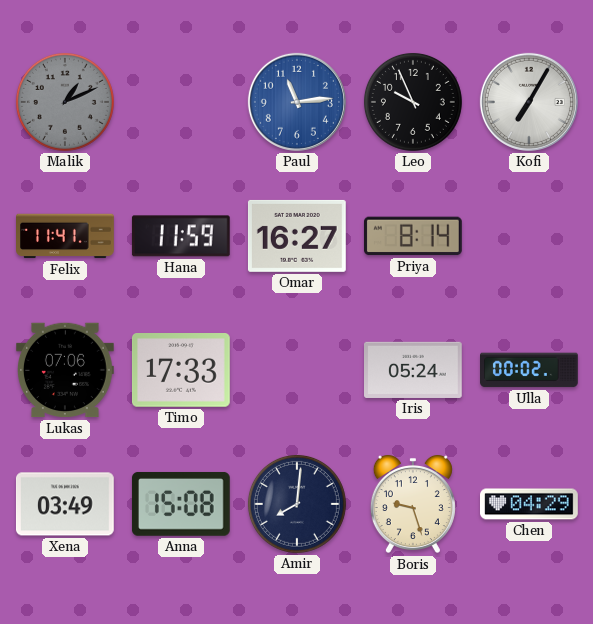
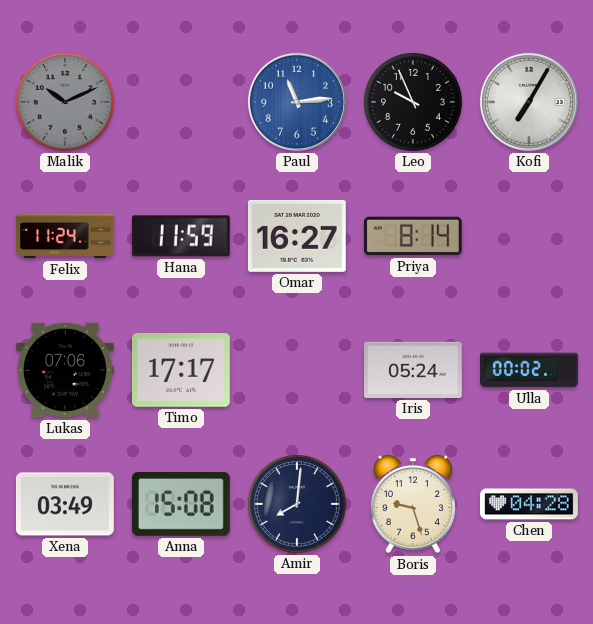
Malik: 1:11 -> 10:11
Felix: 11:41 -> 11:24
Timo: 17:33 -> 17:17
Chen: 04:29 -> 04:28
